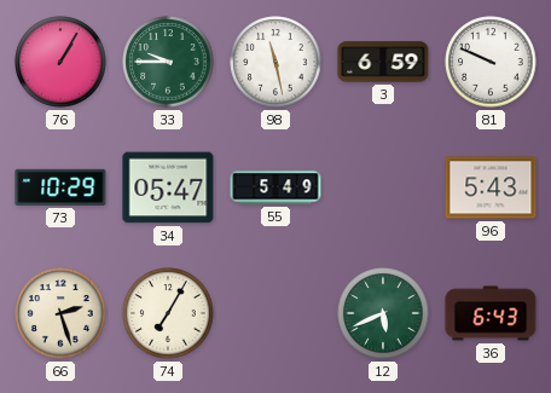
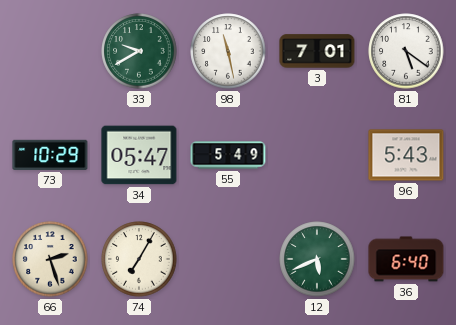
76: 1:05 -> none
33: 9:45 -> 9:40
3: 6:59 -> 7:01
81: 9:49 -> 5:21
36: 6:43 -> 6:40
